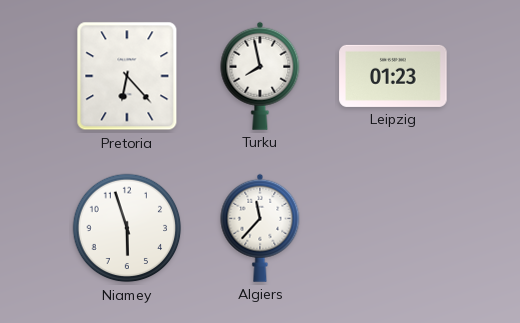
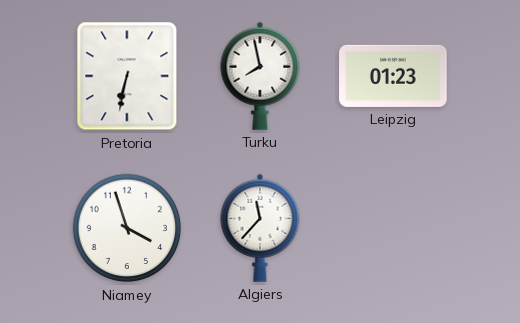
Pretoria: 6:23 -> 6:32
Niamey: 5:57 -> 3:57
